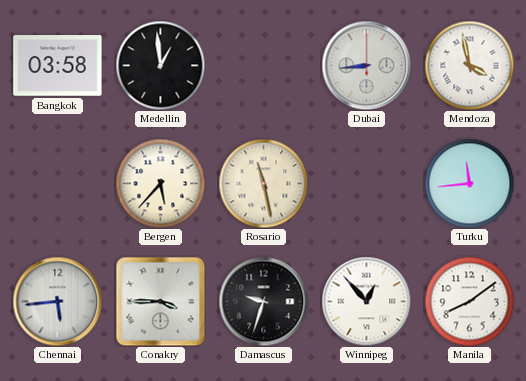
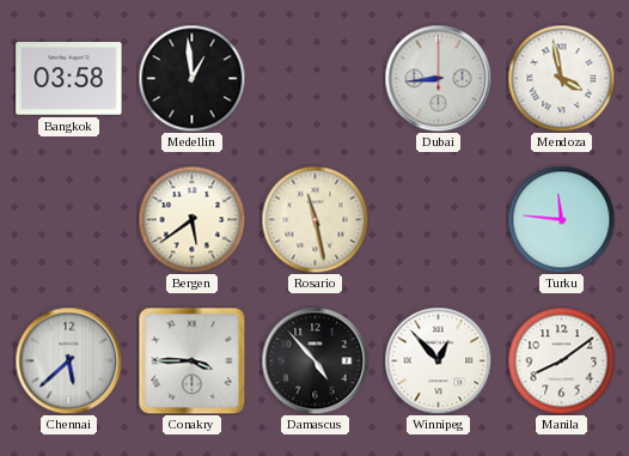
Bergen: 5:37 -> 5:39
Turku: 11:44 -> 11:46
Chennai: 5:44 -> 5:38
Damascus: 9:33 -> 4:53
